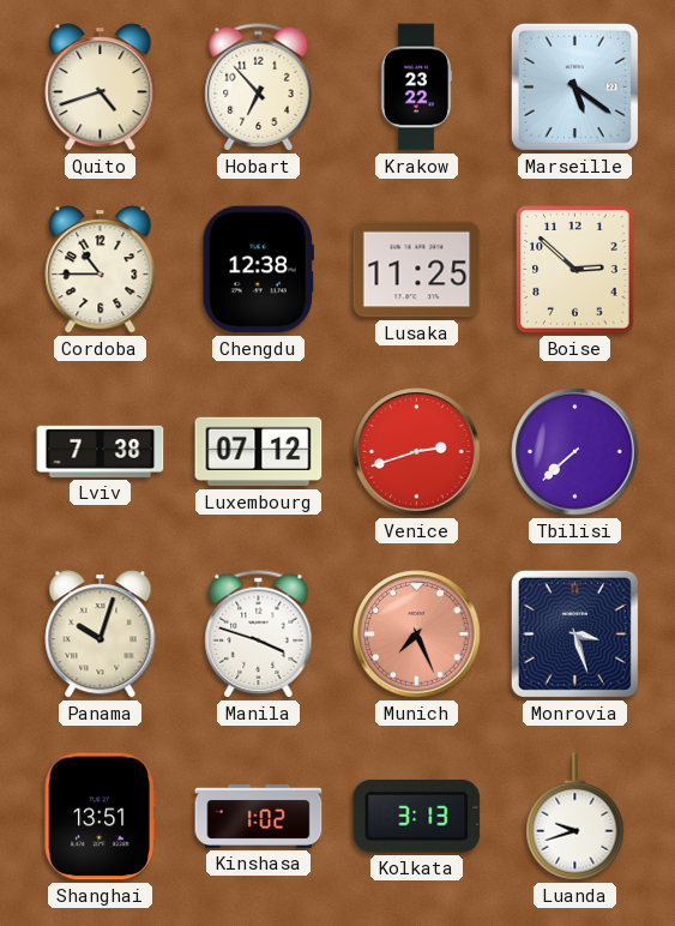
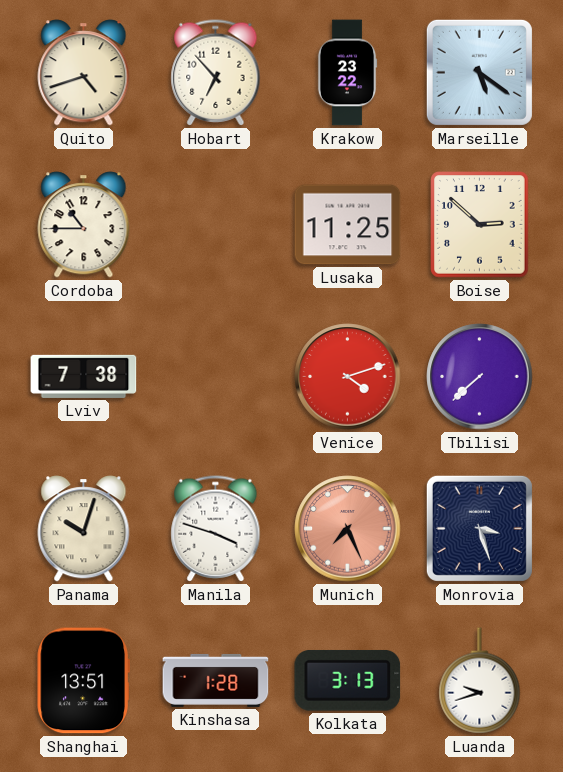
Chengdu: 12:38 -> none
Luxembourg: 07:12 -> none
Venice: 2:42 -> 4:12
Kinshasa: 1:02 -> 1:28
